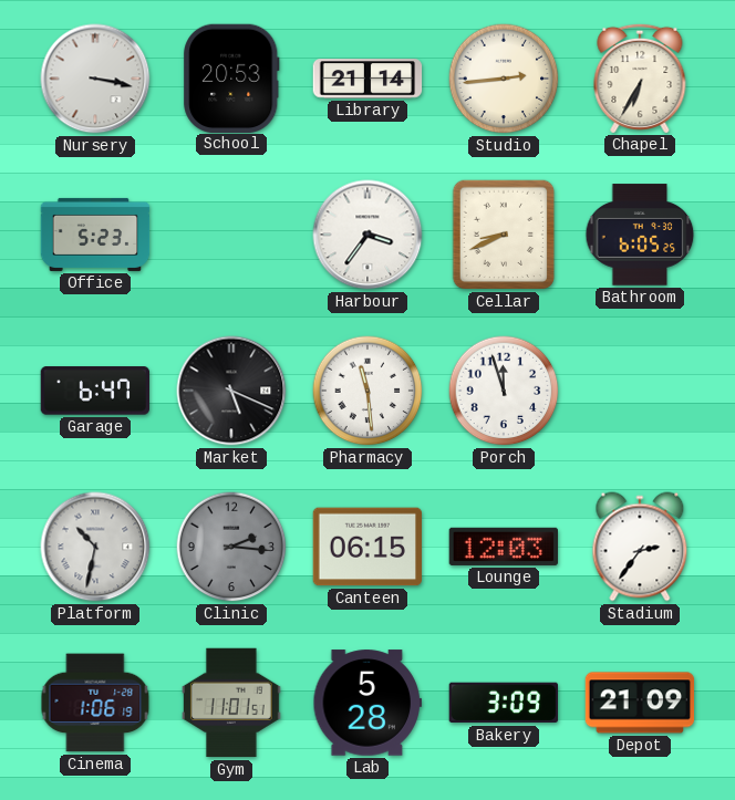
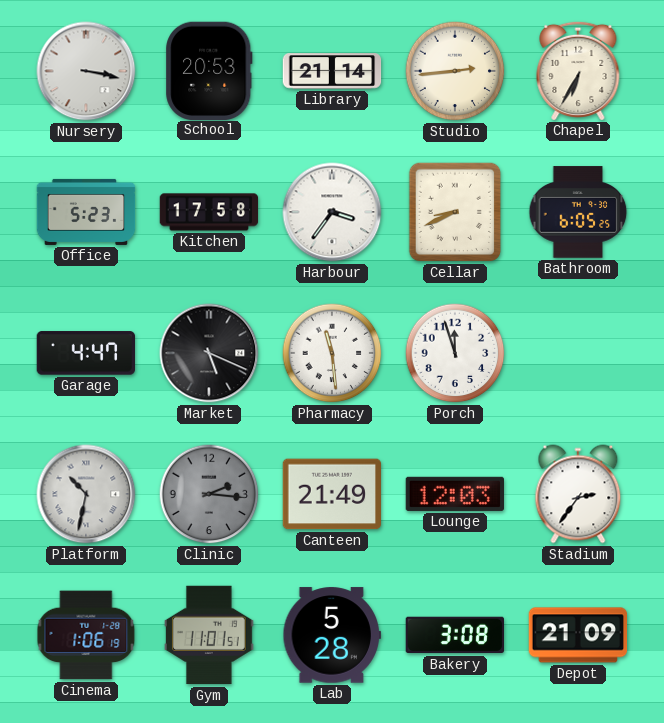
Kitchen: none -> 17:58
Garage: 6:47 -> 4:47
Canteen: 06:15 -> 21:49
Bakery: 3:09 -> 3:08
